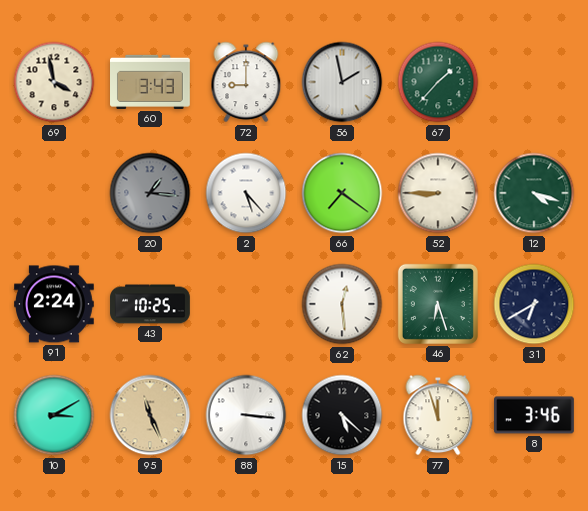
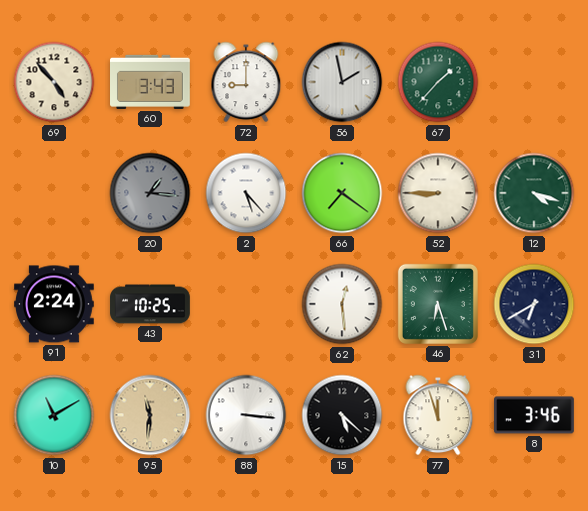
69: 3:58 -> 4:53
10: 3:10 -> 11:10
95: 11:26 -> 11:31
